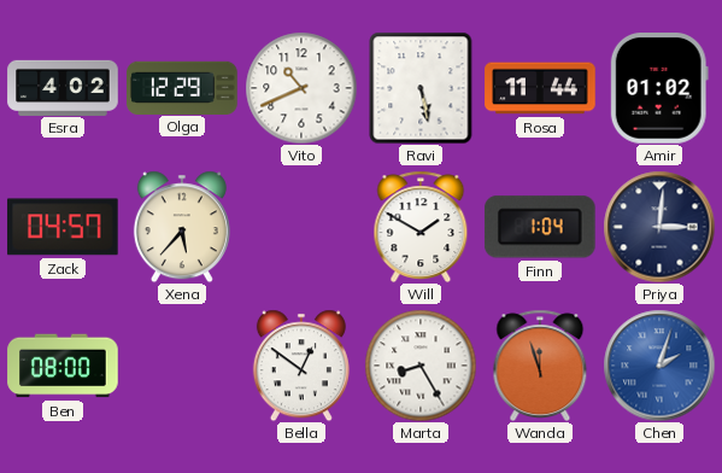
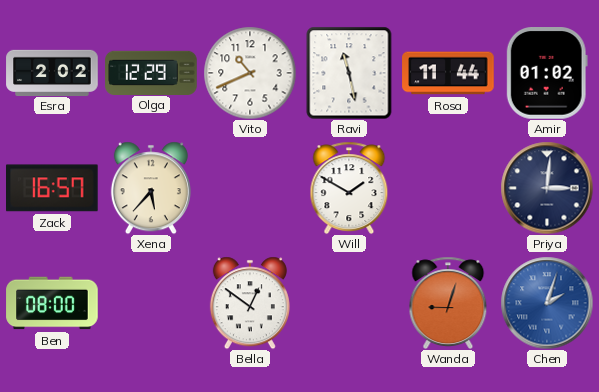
Esra: 4:02 -> 2:02
Ravi: 5:28 -> 11:28
Zack: 04:57 -> 16:57
Finn: 1:04 -> none
Marta: 8:25 -> none
Wanda: 11:57 -> 9:03
